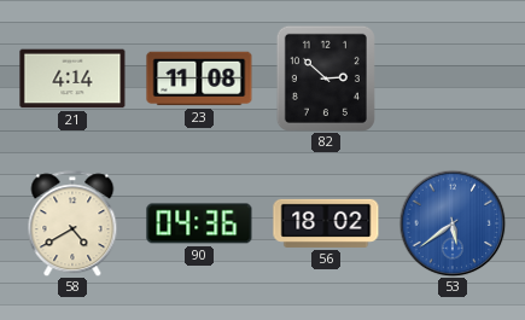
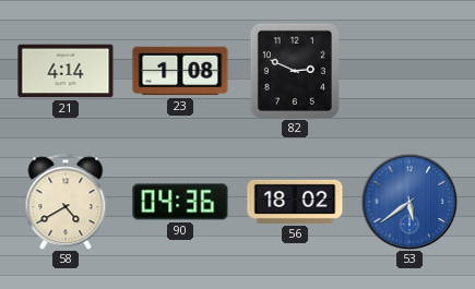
23: 11:08 -> 1:08
82: 2:52 -> 2:49
